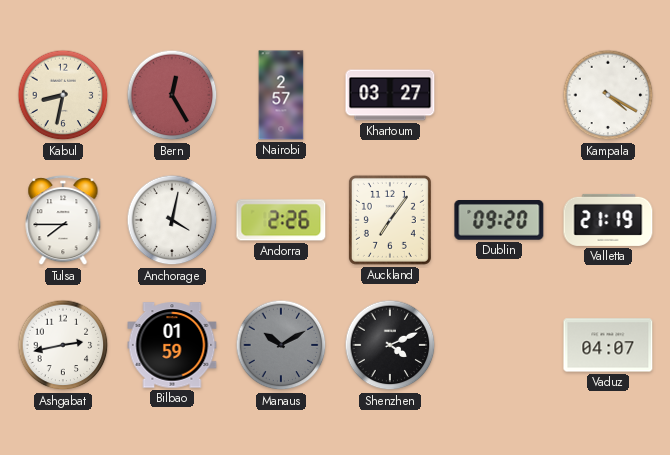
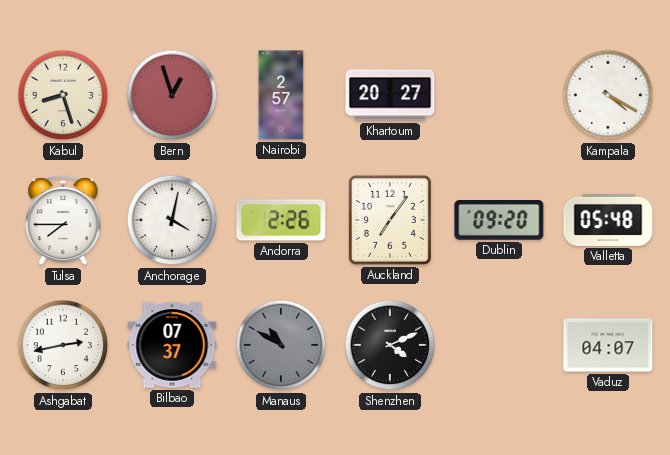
Kabul: 8:32 -> 8:27
Bern: 12:25 -> 12:57
Khartoum: 03:27 -> 20:27
Valletta: 21:19 -> 05:48
Bilbao: 01:59 -> 07:37
Manaus: 10:10 -> 10:50
